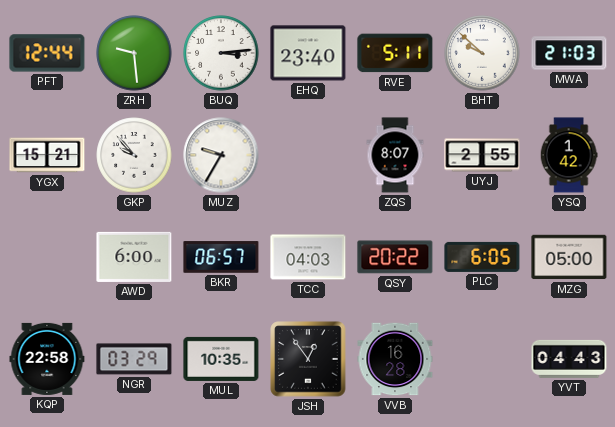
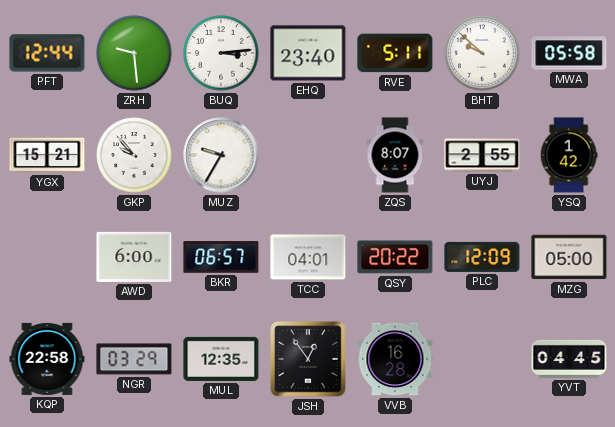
MWA: 21:03 -> 05:58
TCC: 04:03 -> 04:01
PLC: 6:05 -> 12:09
MUL: 10:35 -> 12:35
YVT: 04:43 -> 04:45
